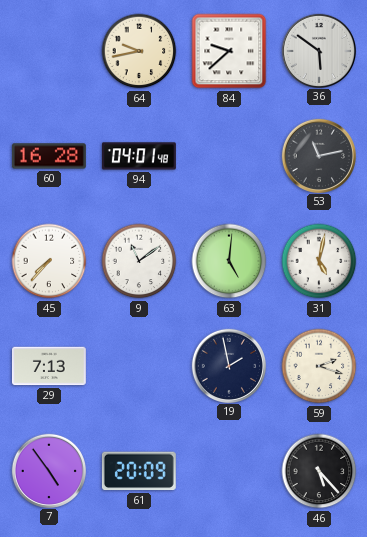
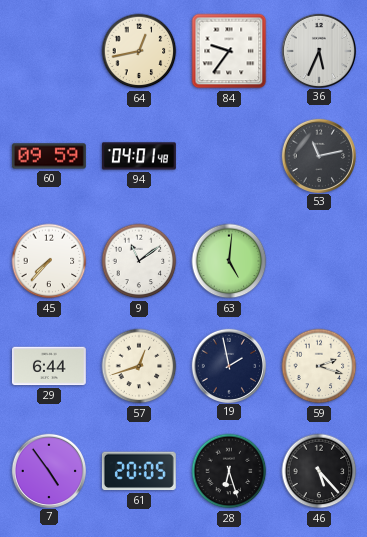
64: 9:43 -> 12:43
84: 9:38 -> 9:36
36: 5:51 -> 5:34
60: 16:28 -> 09:59
31: 5:02 -> none
29: 7:13 -> 6:44
57: none -> 12:42
61: 20:09 -> 20:05
28: none -> 6:27
